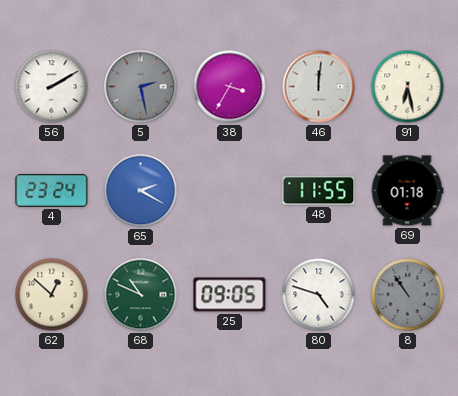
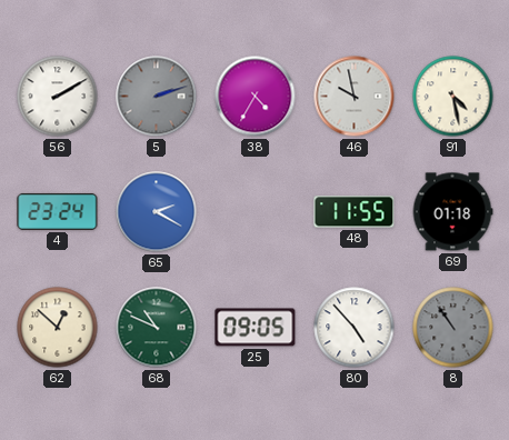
5: 2:28 -> 2:12
38: 3:35 -> 4:35
46: 12:01 -> 9:58
91: 6:28 -> 4:28
80: 4:48 -> 4:53
